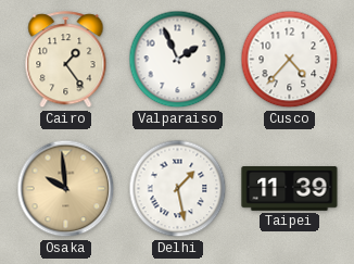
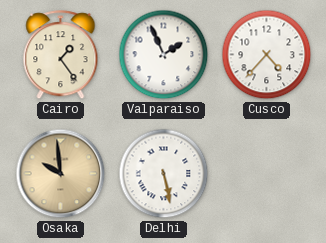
Delhi: 1:28 -> 5:28
Taipei: 11:39 -> none
